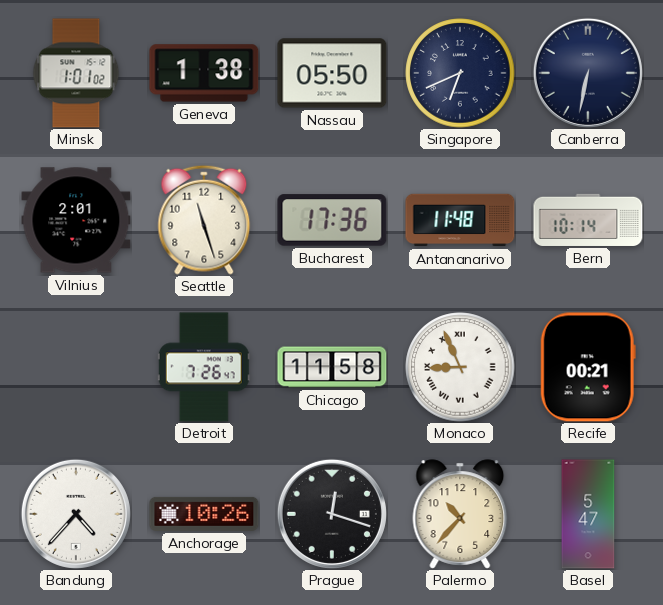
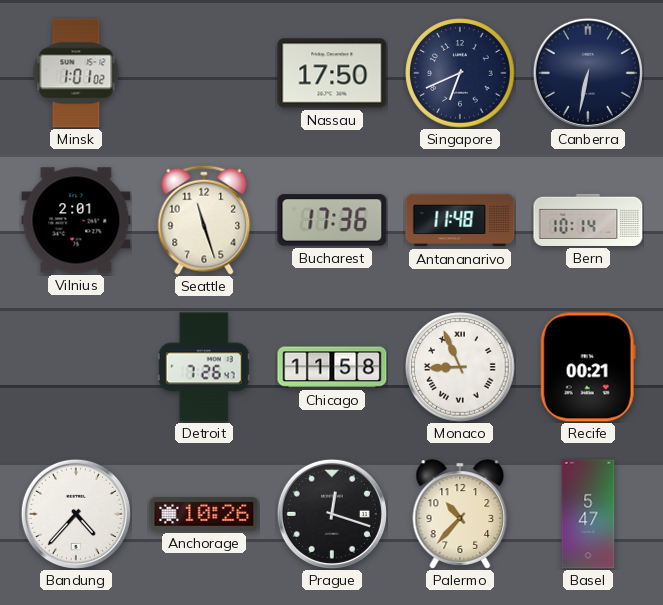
Geneva: 1:38 -> none
Nassau: 05:50 -> 17:50
